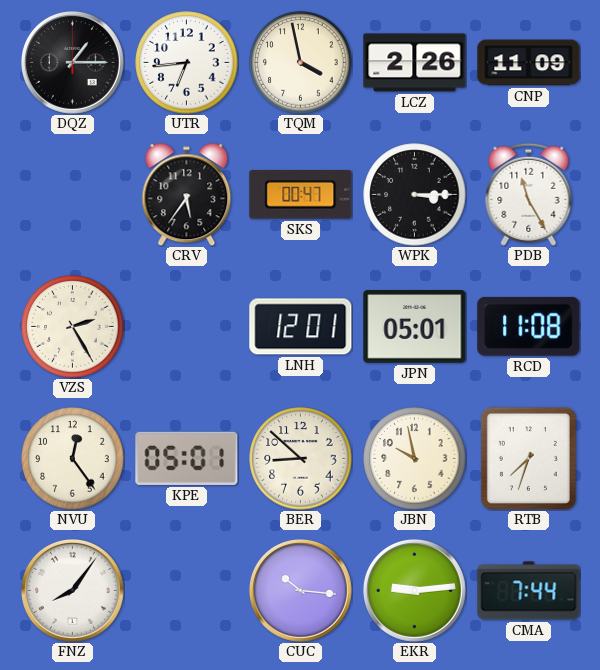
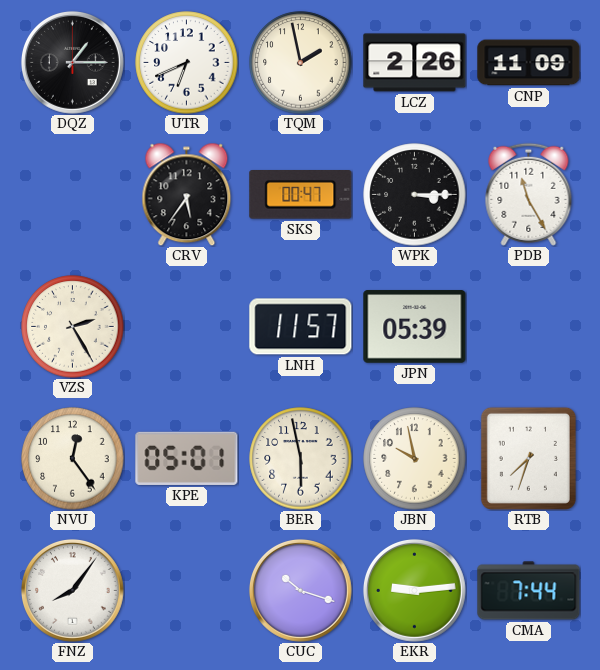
UTR: 6:44 -> 6:41
TQM: 3:58 -> 1:58
LNH: 12:01 -> 11:57
JPN: 05:01 -> 05:39
RCD: 11:08 -> none
BER: 8:52 -> 5:58
CUC: 10:16 -> 10:18
